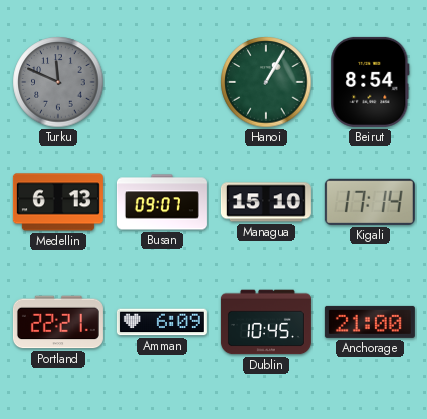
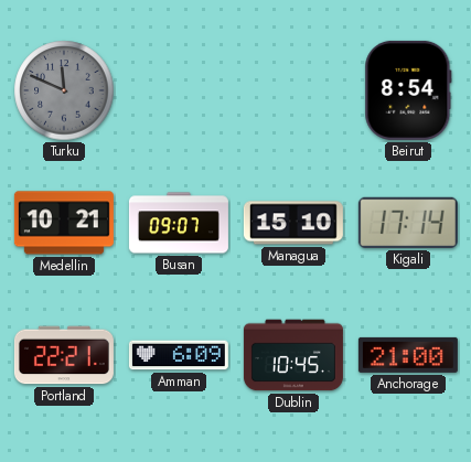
Hanoi: 1:05 -> none
Medellin: 6:13 -> 10:21
